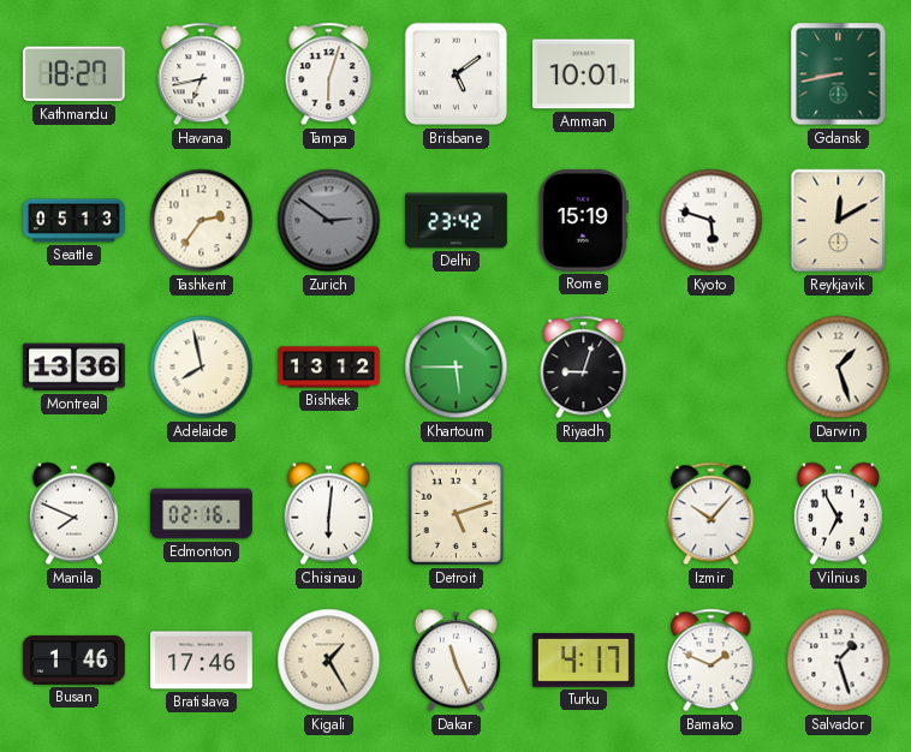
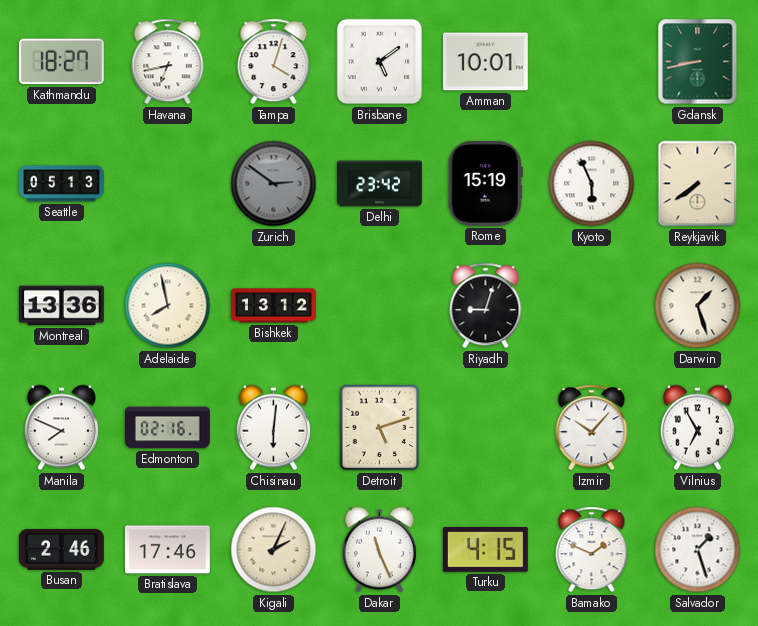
Tampa: 6:03 -> 4:03
Tashkent: 2:36 -> none
Kyoto: 5:48 -> 5:56
Reykjavik: 12:10 -> 7:39
Khartoum: 5:45 -> none
Busan: 1:46 -> 2:46
Kigali: 1:25 -> 2:04
Turku: 4:17 -> 4:15
